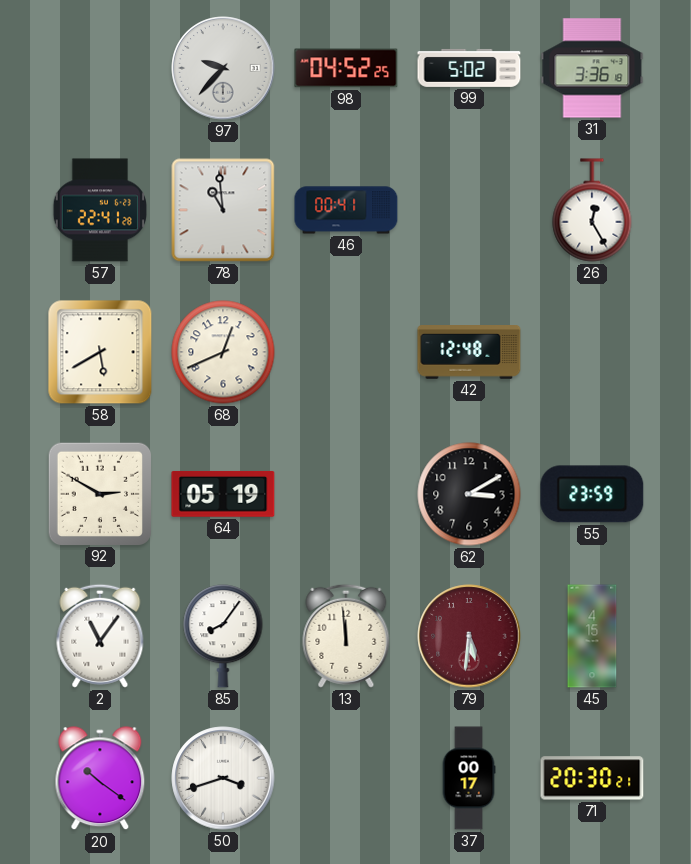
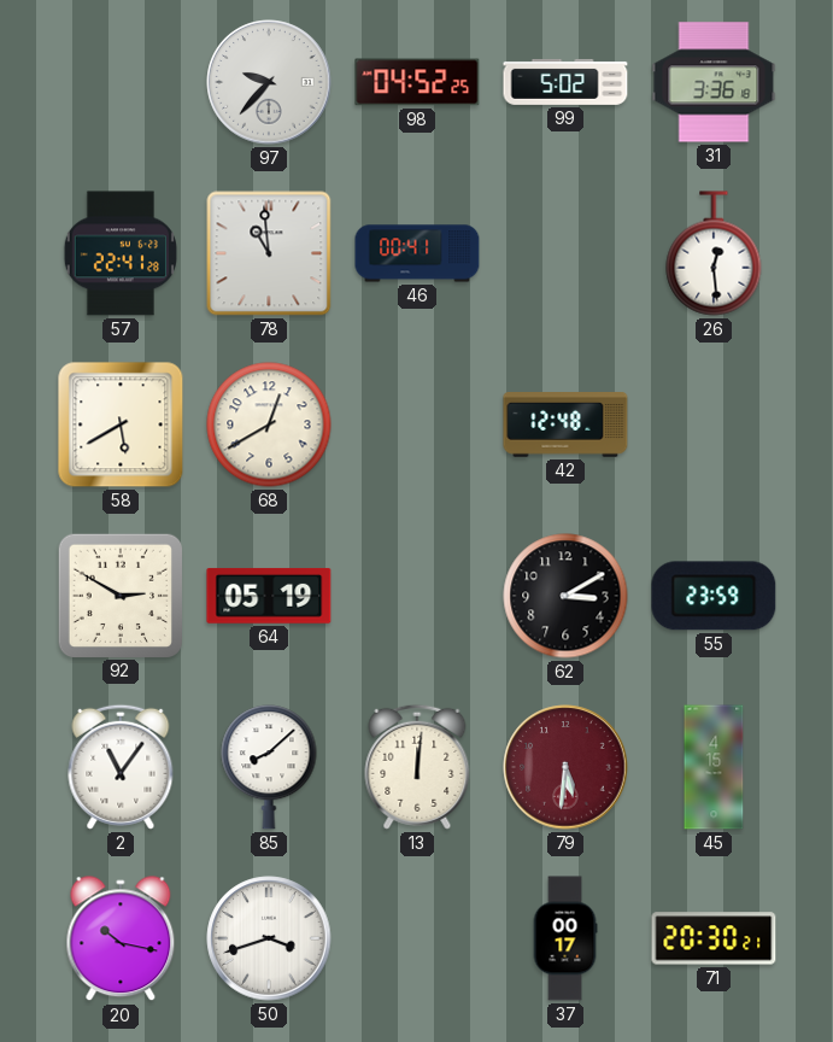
26: 12:25 -> 12:29
68: 12:41 -> 12:40
85: 8:06 -> 8:08
13: 11:59 -> 12:01
20: 10:21 -> 10:17
